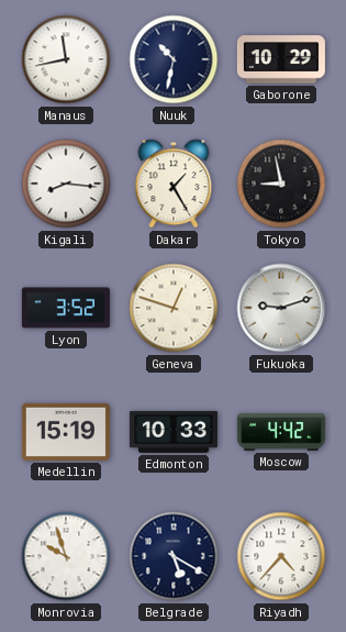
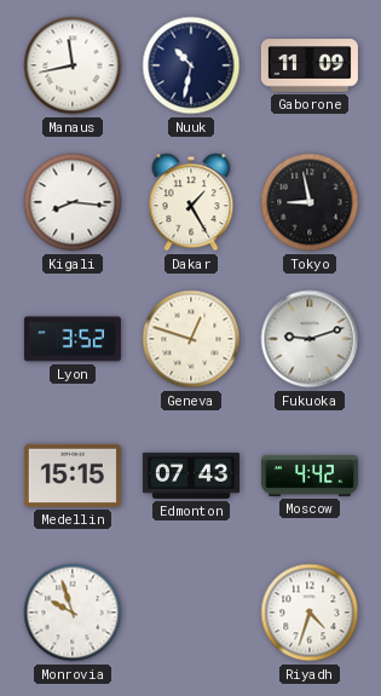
Gaborone: 10:29 -> 11:09
Medellin: 15:19 -> 15:15
Edmonton: 10:33 -> 07:43
Belgrade: 5:20 -> none
Riyadh: 4:37 -> 4:33
